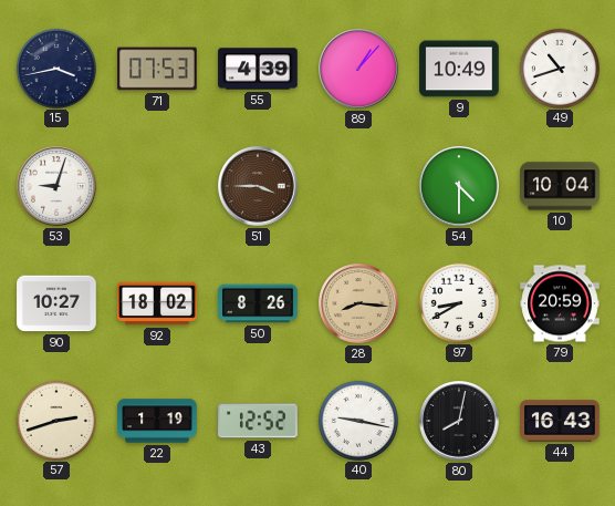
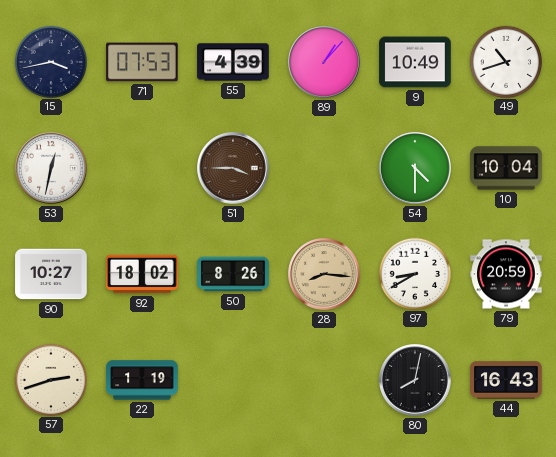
53: 9:03 -> 12:32
43: 12:52 -> none
40: 9:17 -> none
